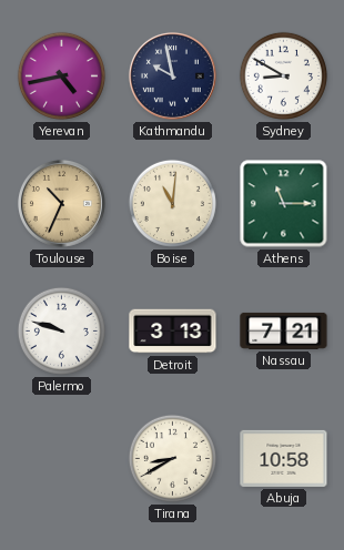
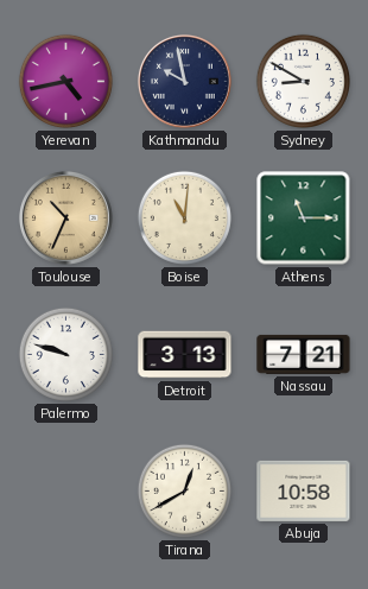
Tirana: 8:40 -> 12:40
